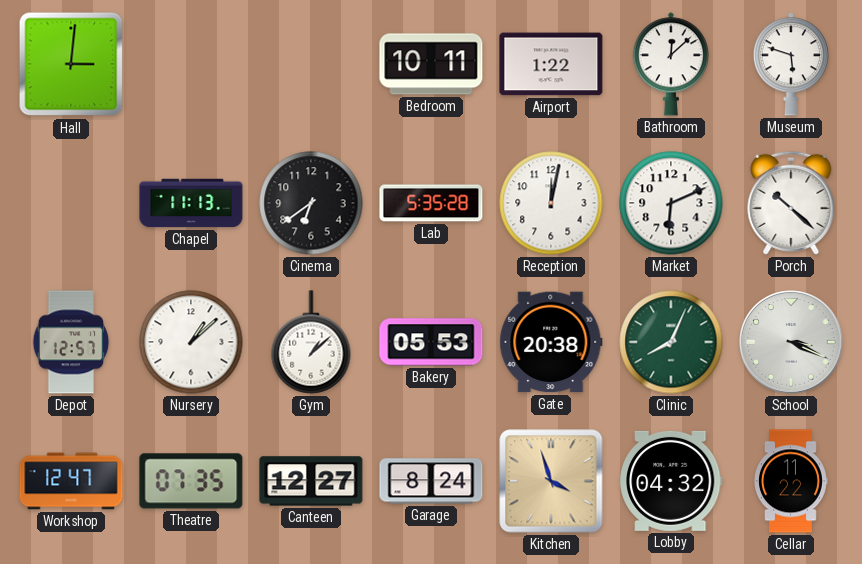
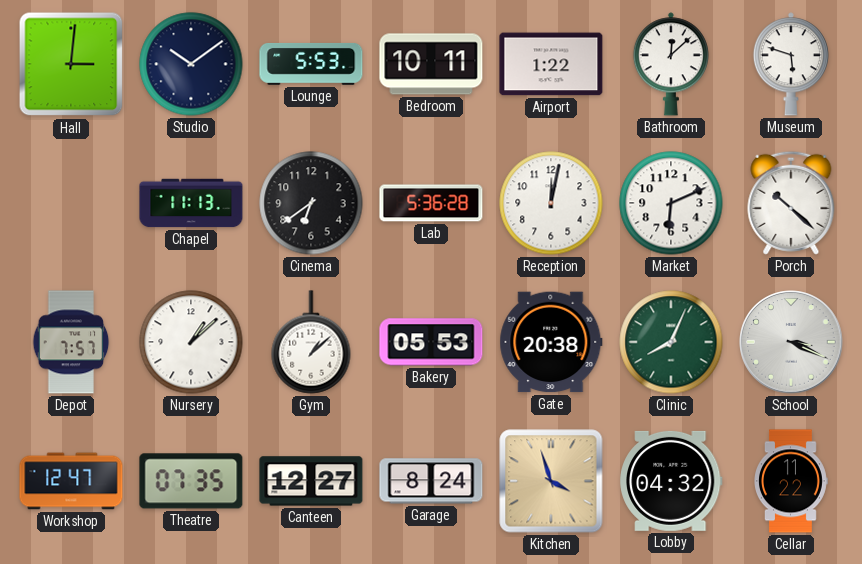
Studio: none -> 10:09
Lounge: none -> 5:53
Lab: 5:35 -> 5:36
Depot: 12:57 -> 7:57
